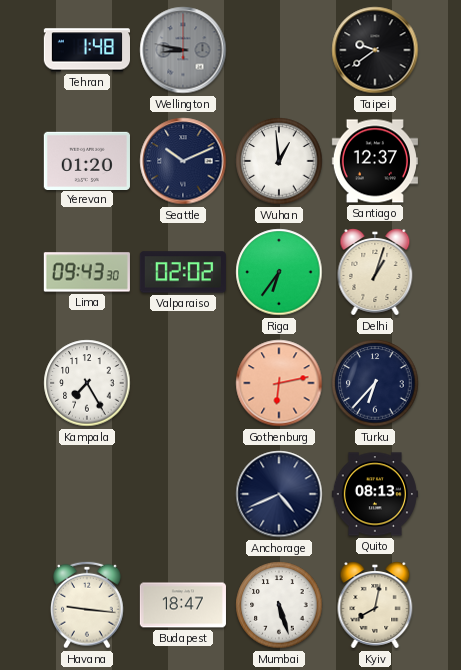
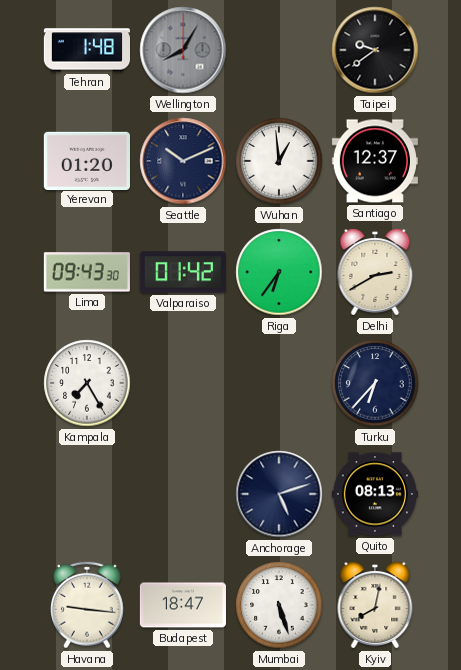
Wellington: 8:47 -> 8:05
Valparaiso: 02:02 -> 01:42
Delhi: 1:03 -> 2:40
Gothenburg: 6:13 -> none
Anchorage: 4:41 -> 5:12
